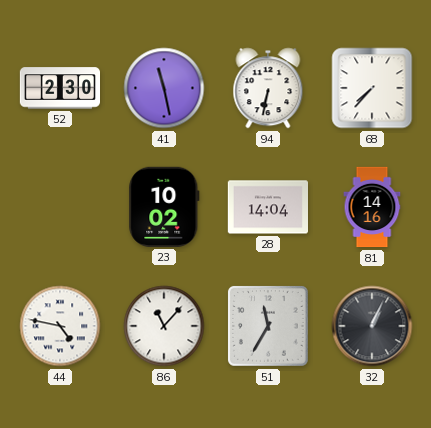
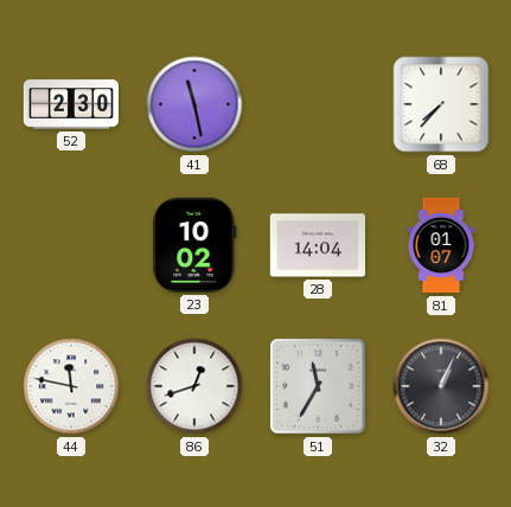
94: 6:32 -> none
81: 14:16 -> 01:07
44: 4:47 -> 11:47
86: 11:07 -> 12:42
